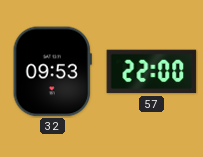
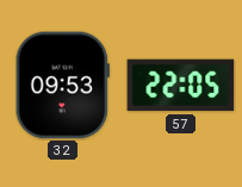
57: 22:00 -> 22:05
